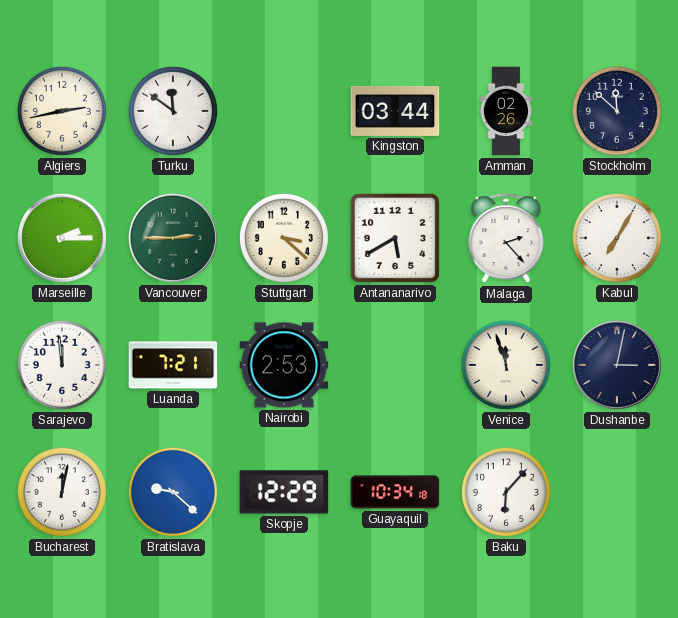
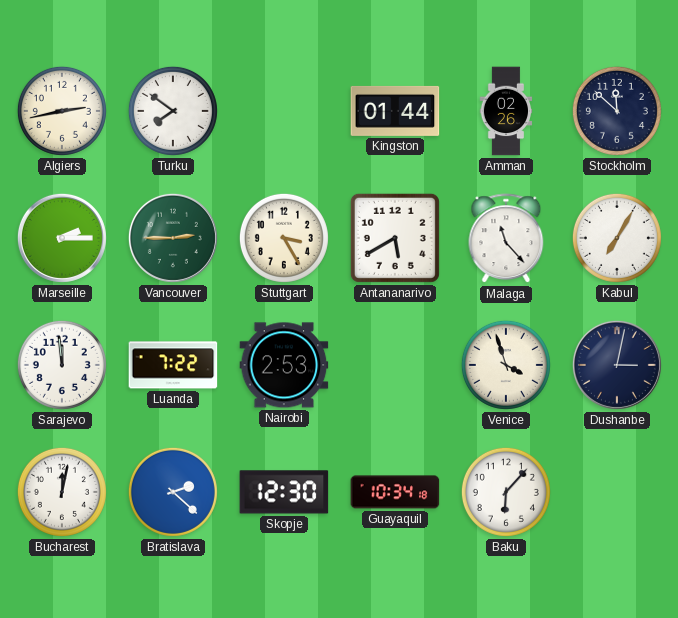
Turku: 11:51 -> 7:51
Kingston: 03:44 -> 01:44
Stuttgart: 3:22 -> 3:25
Malaga: 2:23 -> 11:23
Luanda: 7:21 -> 7:22
Venice: 11:57 -> 3:57
Bratislava: 9:22 -> 2:22
Skopje: 12:29 -> 12:30
